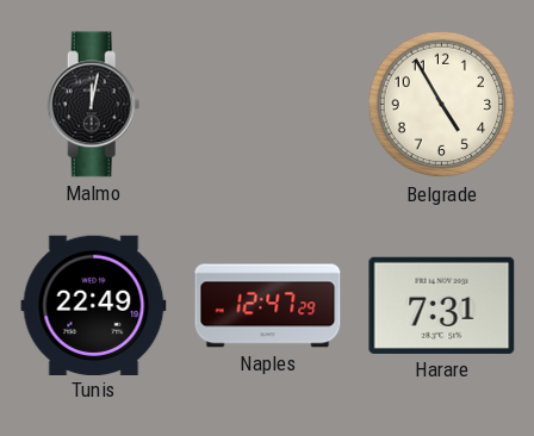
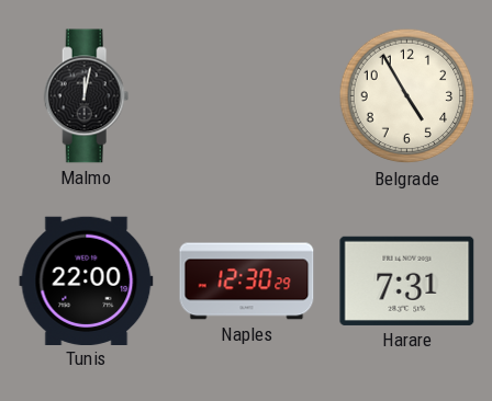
Tunis: 22:49 -> 22:00
Naples: 12:47 -> 12:30
